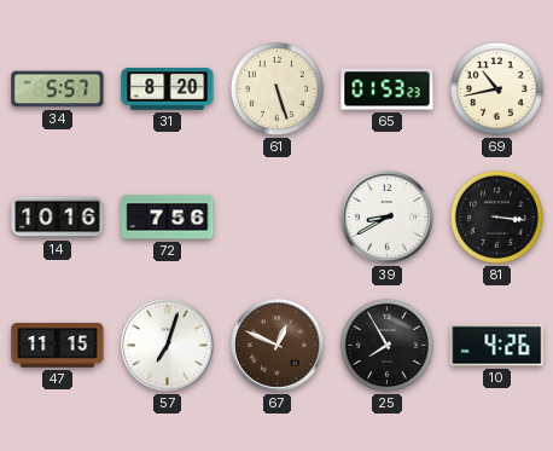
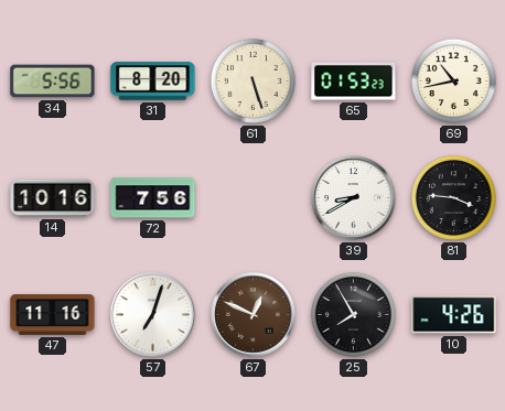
34: 5:57 -> 5:56
81: 3:16 -> 3:46
47: 11:15 -> 11:16
